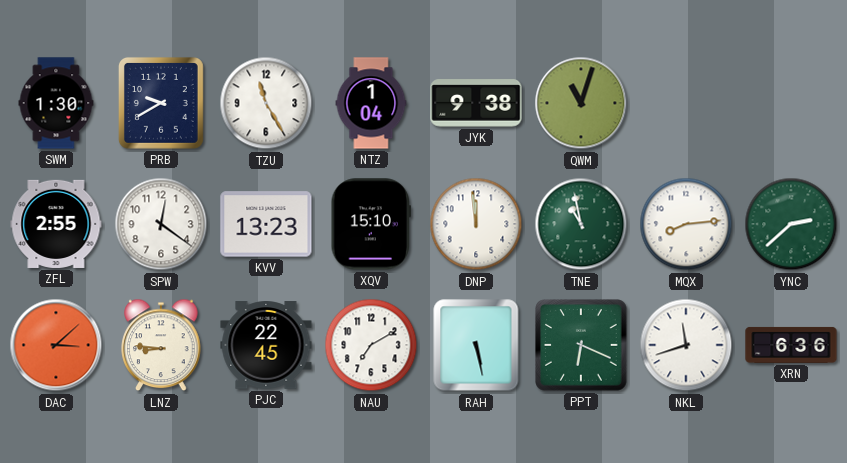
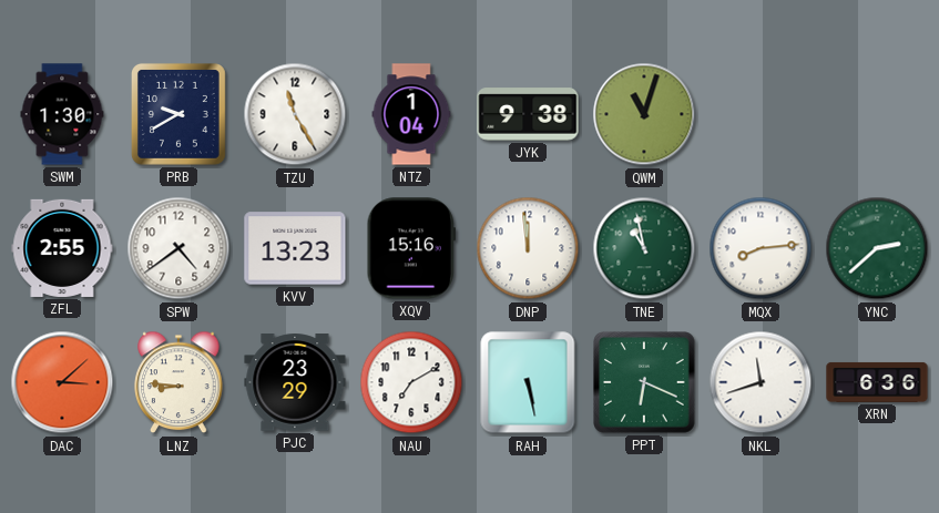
SPW: 12:21 -> 4:39
XQV: 15:10 -> 15:16
PJC: 22:45 -> 23:29
